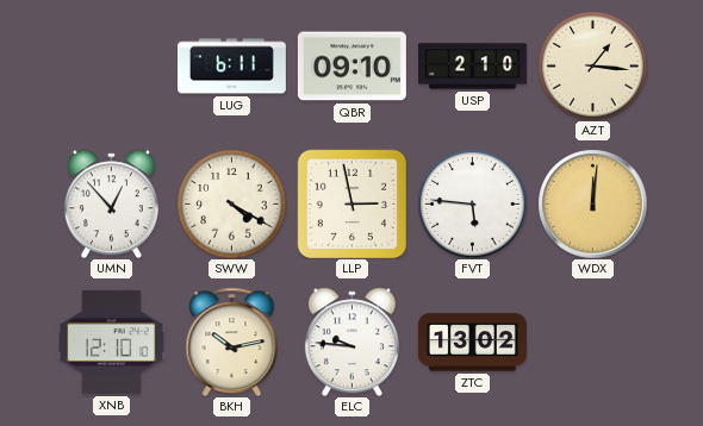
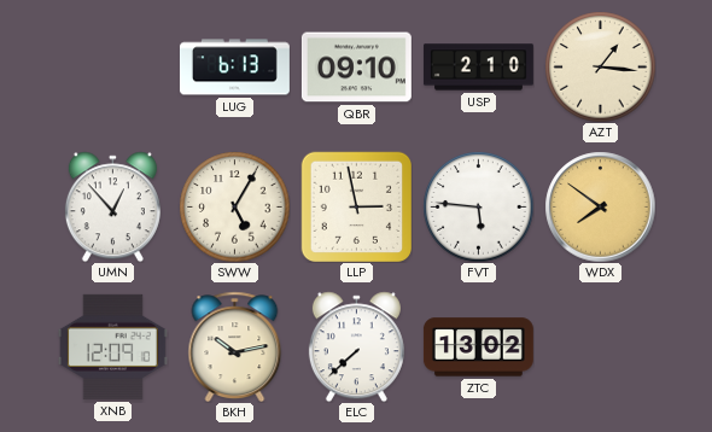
LUG: 6:11 -> 6:13
SWW: 4:20 -> 5:05
WDX: 12:01 -> 7:51
XNB: 12:10 -> 12:09
ELC: 9:46 -> 7:38
